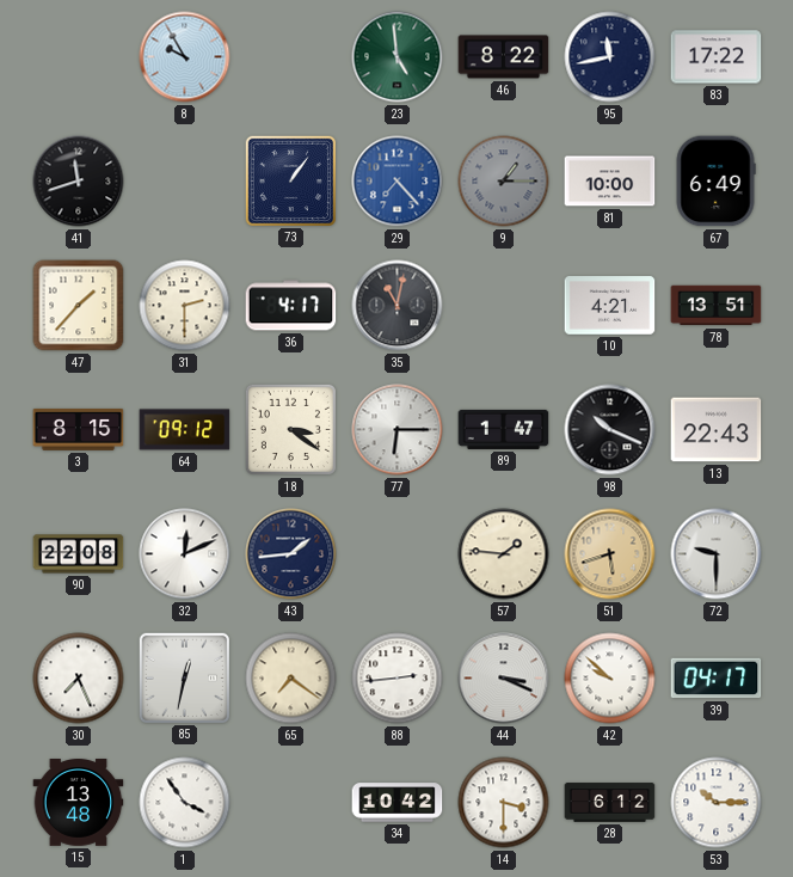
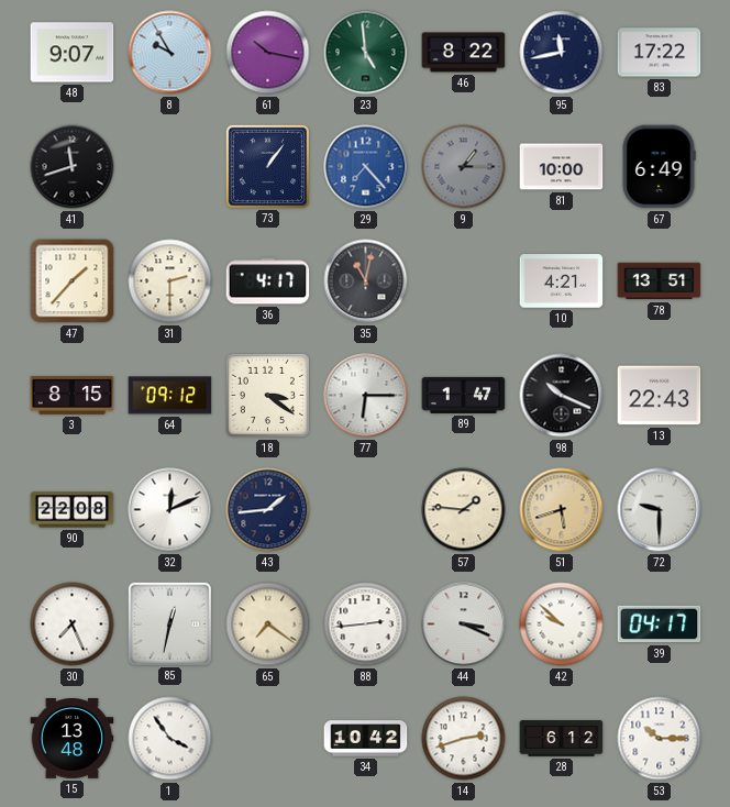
48: none -> 9:07
61: none -> 10:17
14: 3:30 -> 2:42
